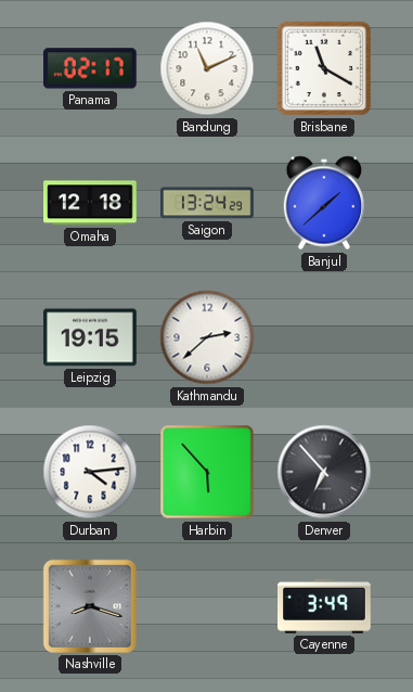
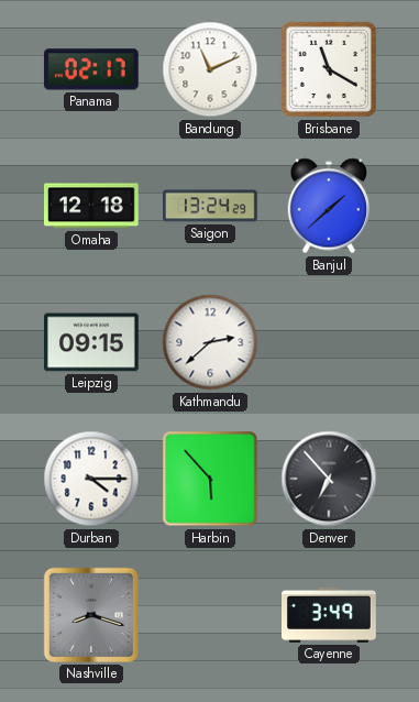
Leipzig: 19:15 -> 09:15
Durban: 4:14 -> 4:15
